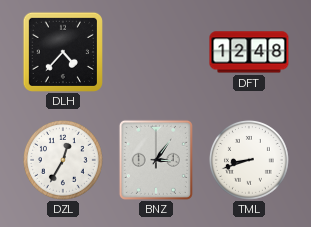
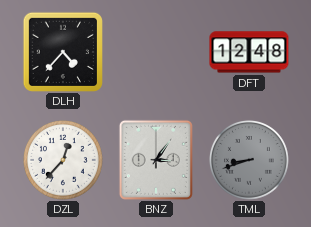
DZL: 12:35 -> 12:37
TML dial: white -> grey
